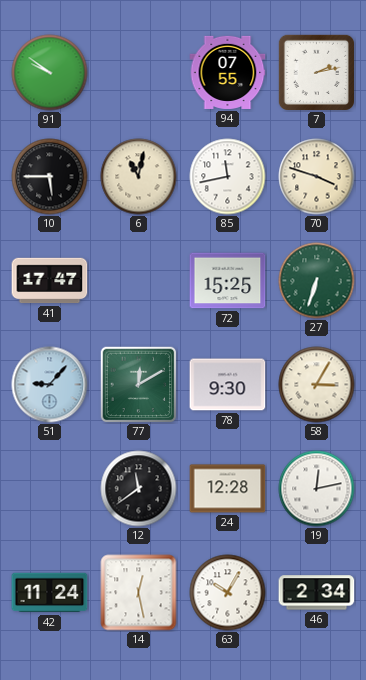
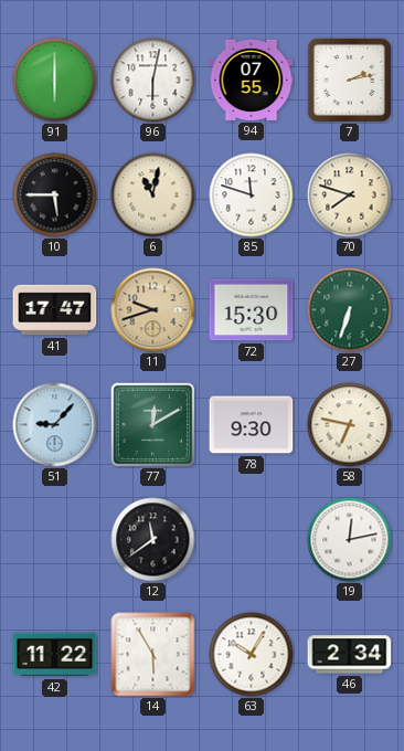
91: 9:51 -> 6:00
96: none -> 6:02
85: 11:43 -> 11:48
70: 3:48 -> 7:48
11: none -> 9:42
72: 15:25 -> 15:30
58: 3:05 -> 6:47
24: 12:28 -> none
42: 11:24 -> 11:22
14: 12:28 -> 5:55
